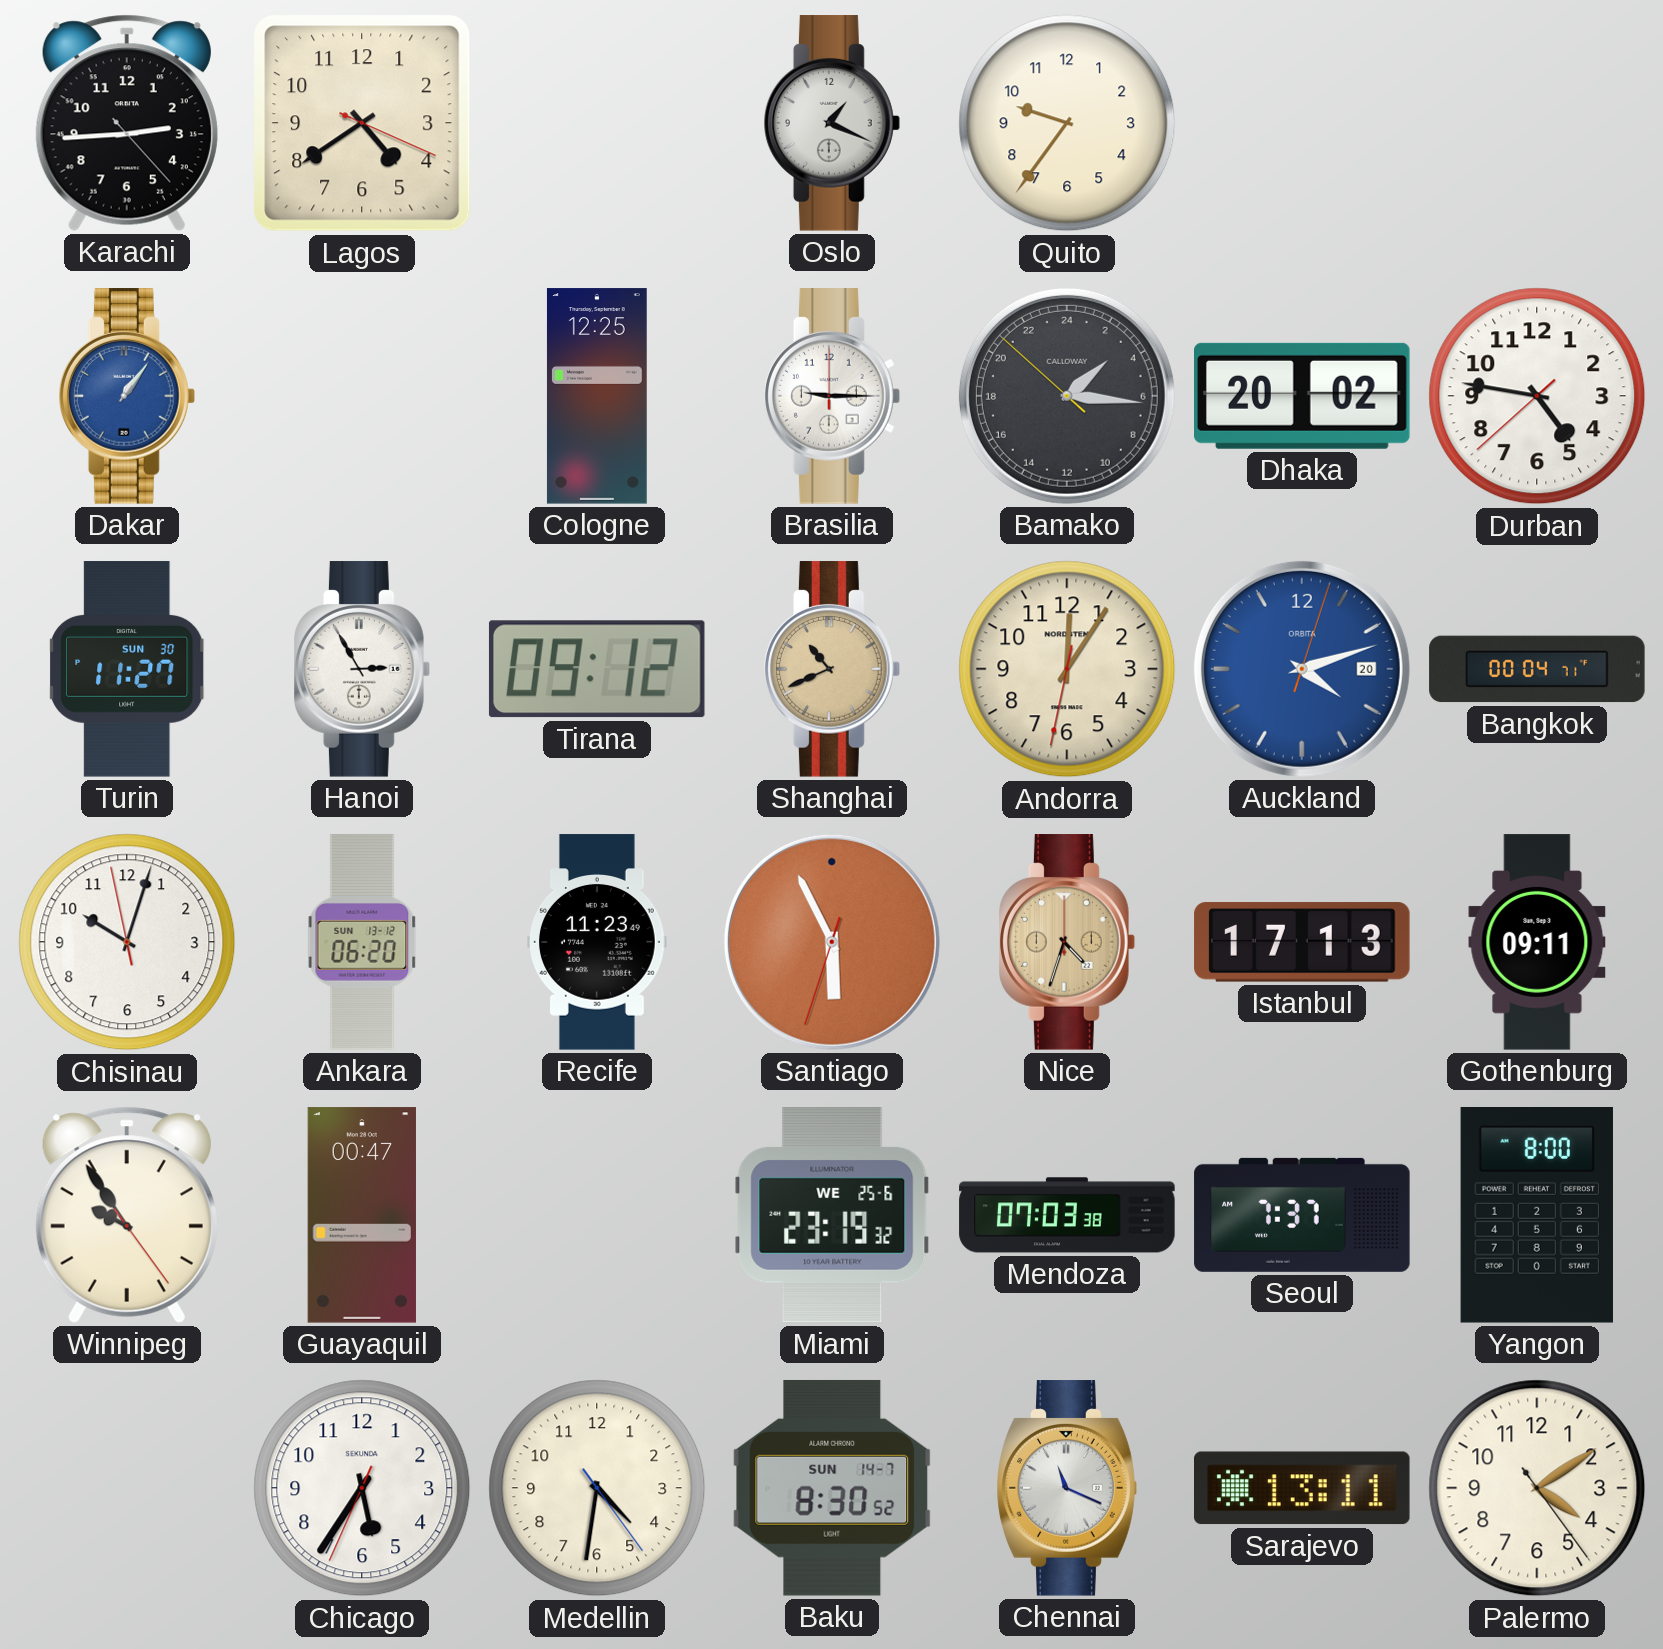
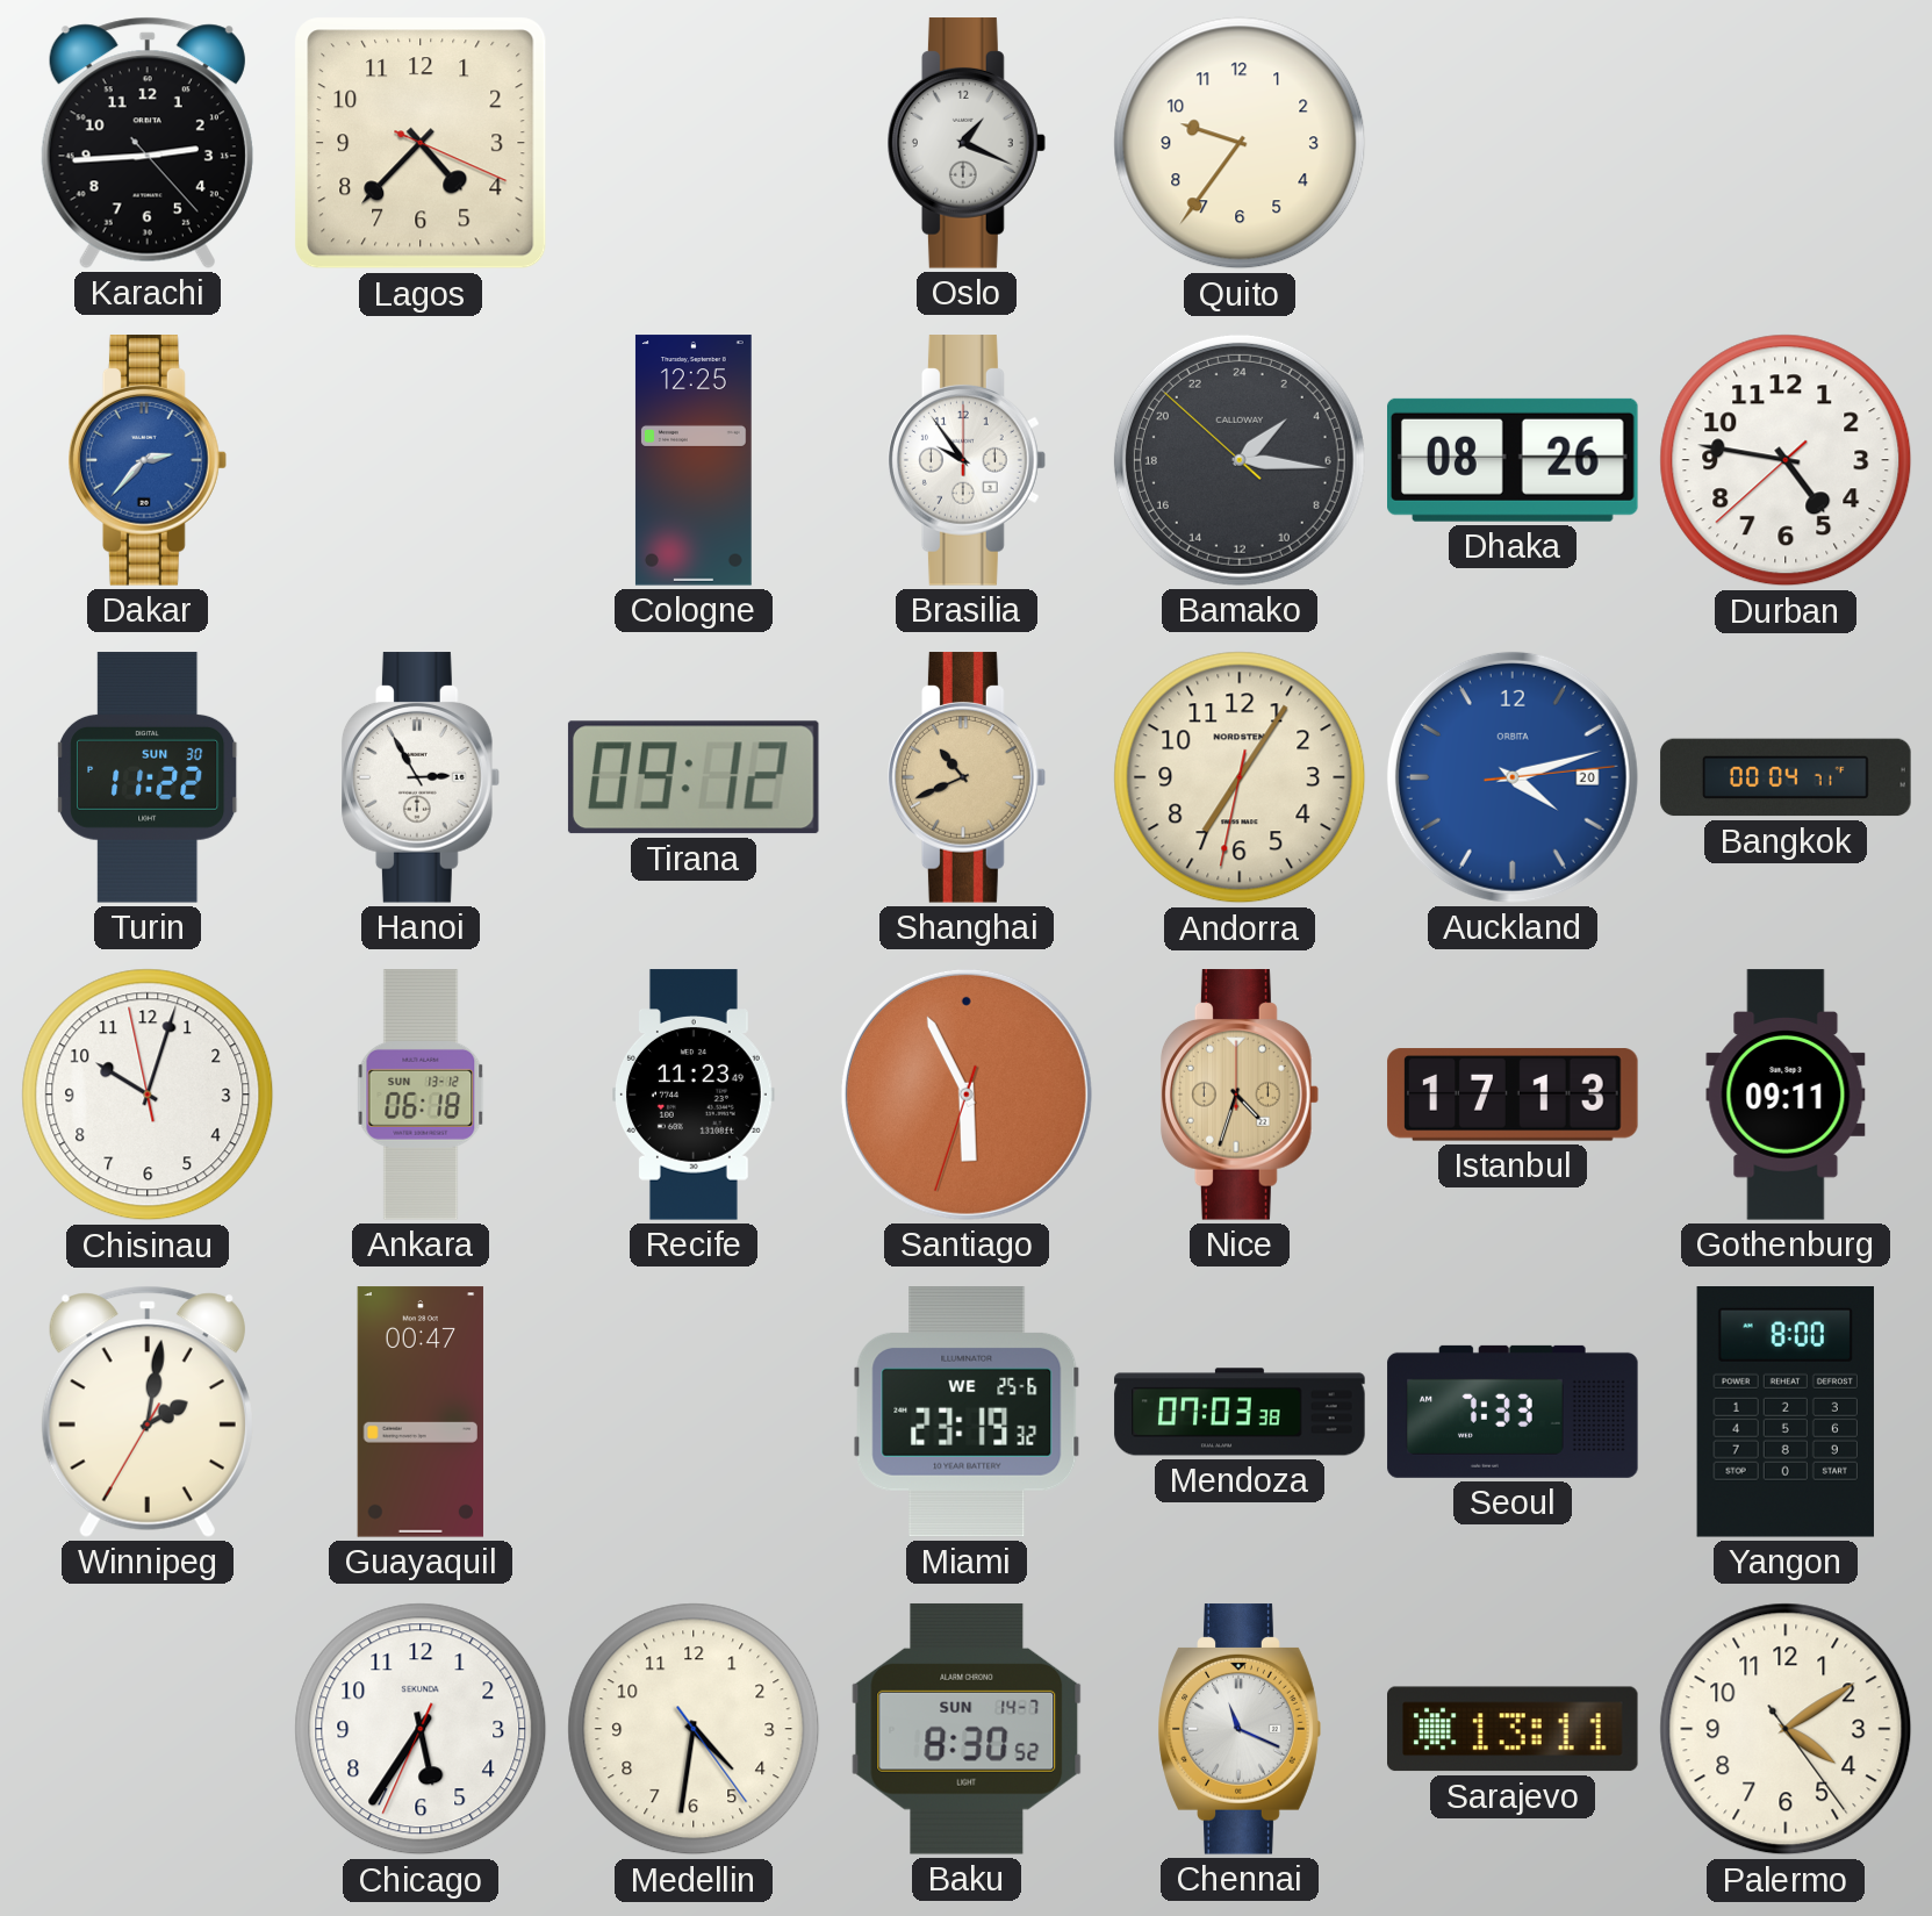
Lagos: 4:39 -> 4:37
Dakar: 1:06 -> 2:37
Brasilia: 9:15 -> 9:54
Dhaka: 20:02 -> 08:26
Turin: 11:27 -> 11:22
Andorra: 12:05 -> 7:05
Auckland: 4:12:03 -> 4:12:14
Ankara: 06:20 -> 06:18
Winnipeg: 9:54 -> 2:01
Seoul: 7:37 -> 7:33
